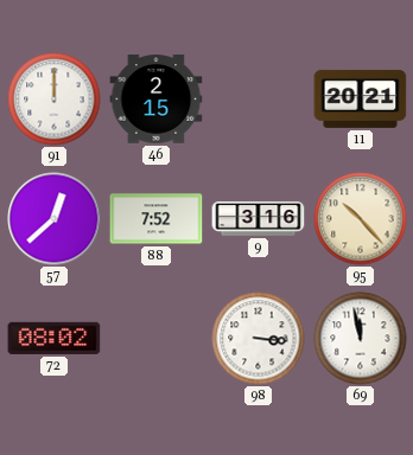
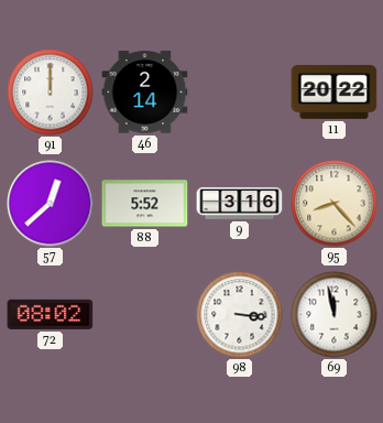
46: 2:15 -> 2:14
11: 20:21 -> 20:22
88: 7:52 -> 5:52
95: 10:23 -> 8:23
